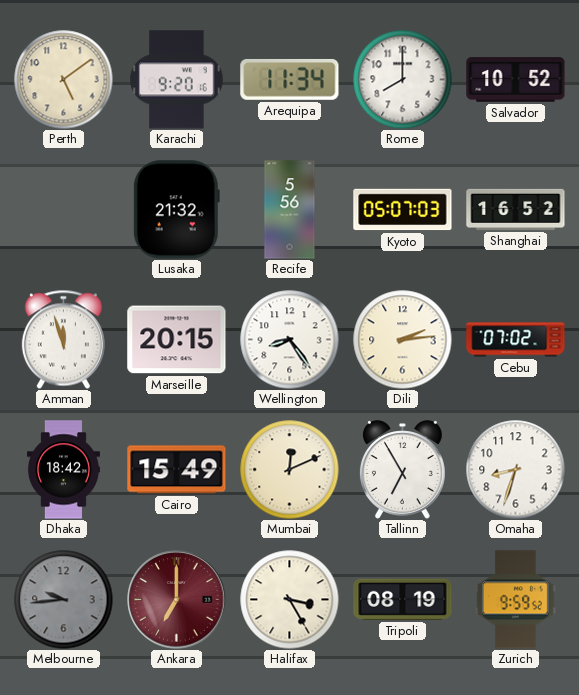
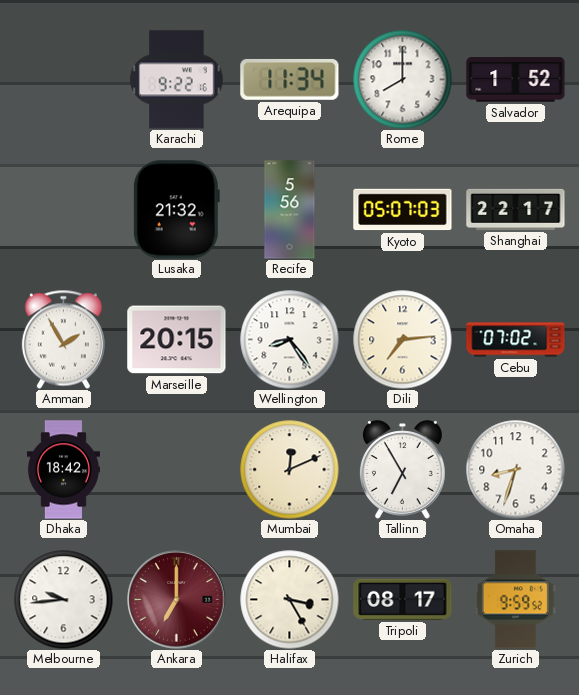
Perth: 5:09 -> none
Karachi: 9:20 -> 9:22
Salvador: 10:52 -> 1:52
Shanghai: 16:52 -> 22:17
Amman: 11:57 -> 1:55
Dili: 2:14 -> 7:14
Cairo: 15:49 -> none
Melbourne dial: grey -> white
Tripoli: 08:19 -> 08:17
